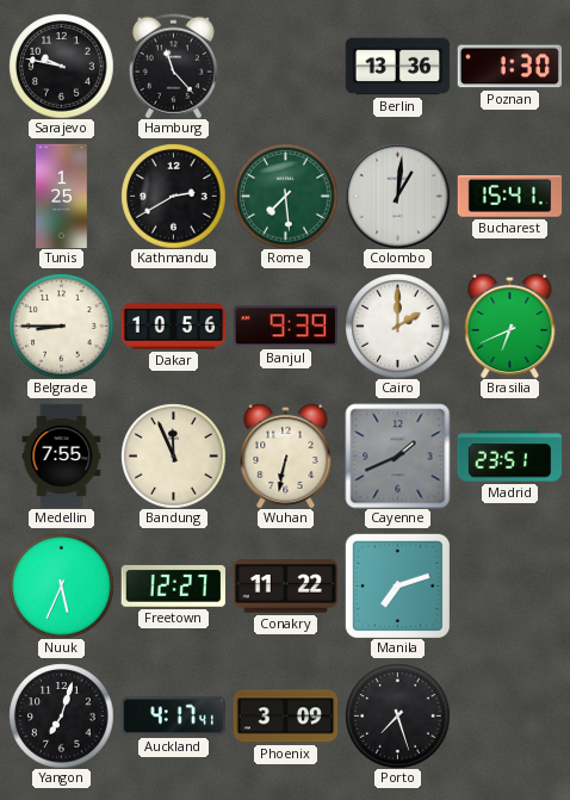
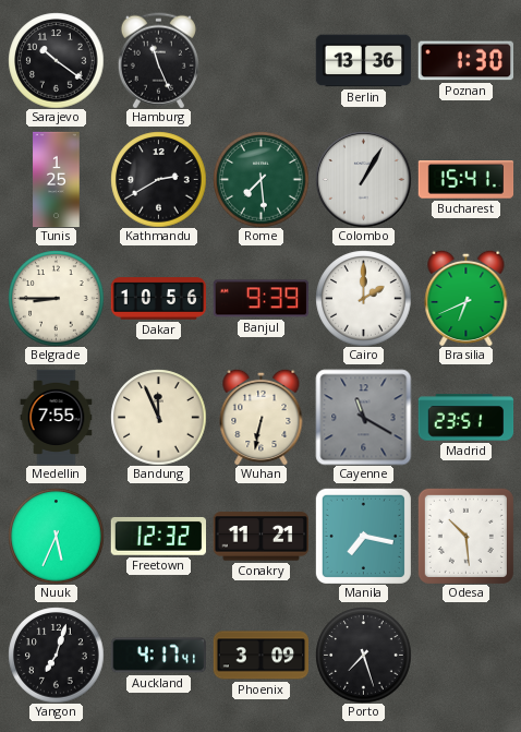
Sarajevo: 9:47 -> 10:21
Hamburg: 11:23 -> 11:26
Colombo: 1:01 -> 1:05
Cayenne: 1:41 -> 11:20
Freetown: 12:27 -> 12:32
Conakry: 11:22 -> 11:21
Manila: 7:12 -> 7:17
Odesa: none -> 10:29
